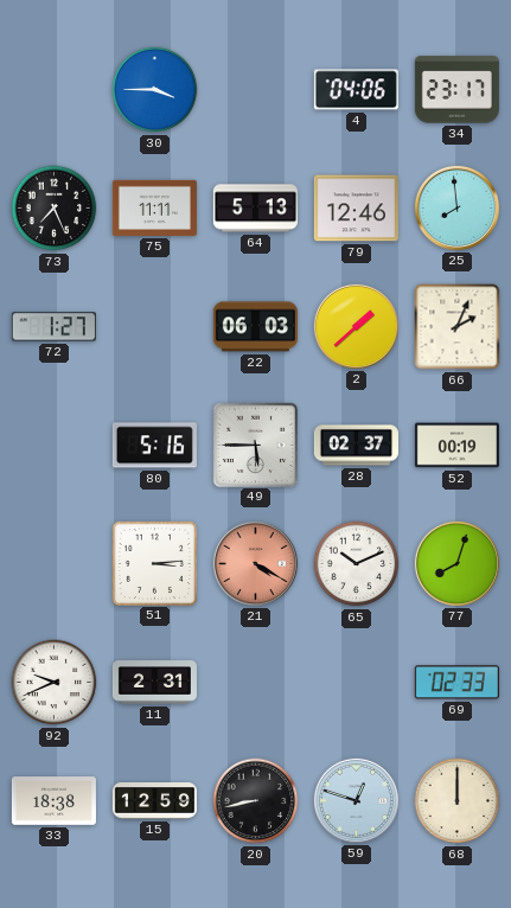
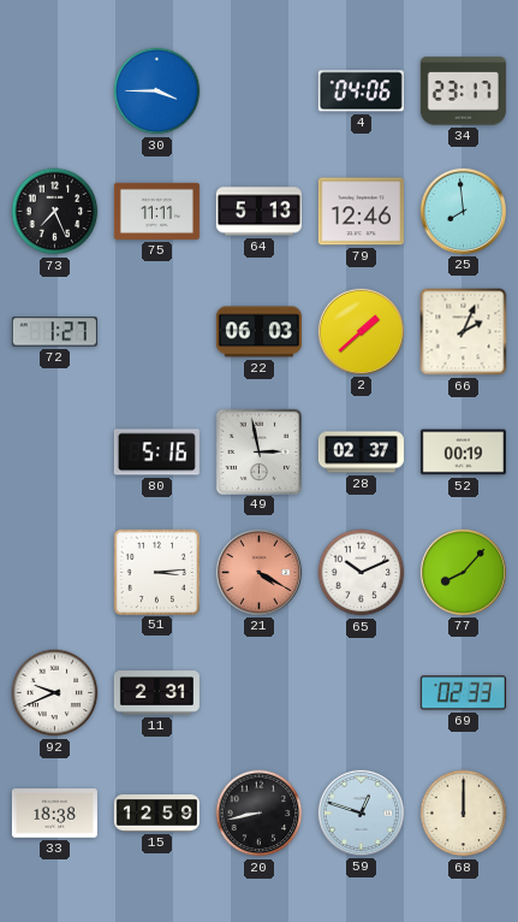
49: 5:45 -> 2:58
77: 8:03 -> 8:07
